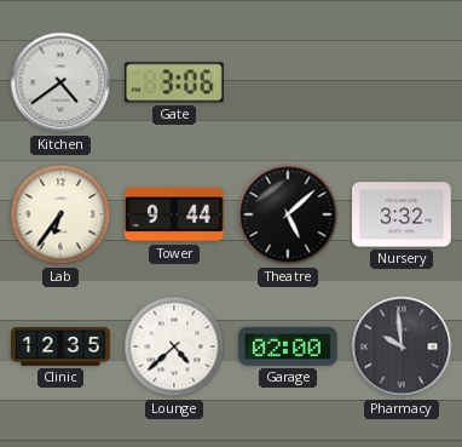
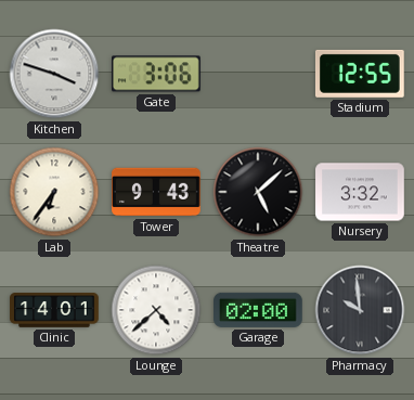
Kitchen: 4:39 -> 3:48
Stadium: none -> 12:55
Tower: 9:44 -> 9:43
Clinic: 12:35 -> 14:01
